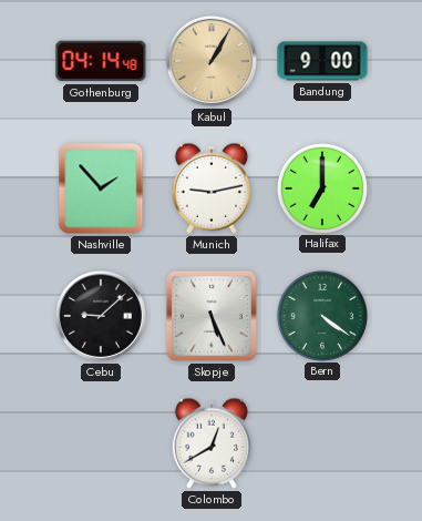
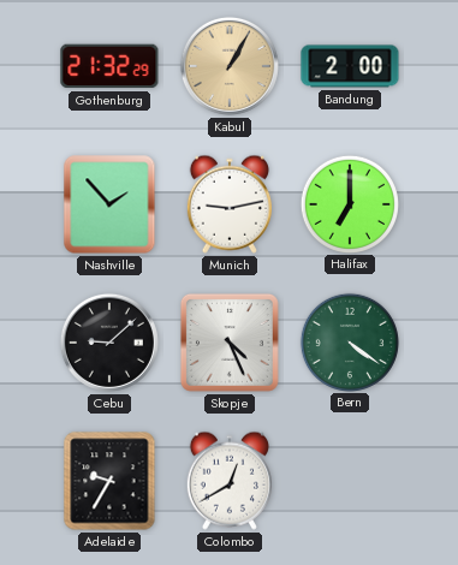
Gothenburg: 04:14 -> 21:32
Bandung: 9:00 -> 2:00
Skopje: 5:26 -> 4:26
Adelaide: none -> 9:35
